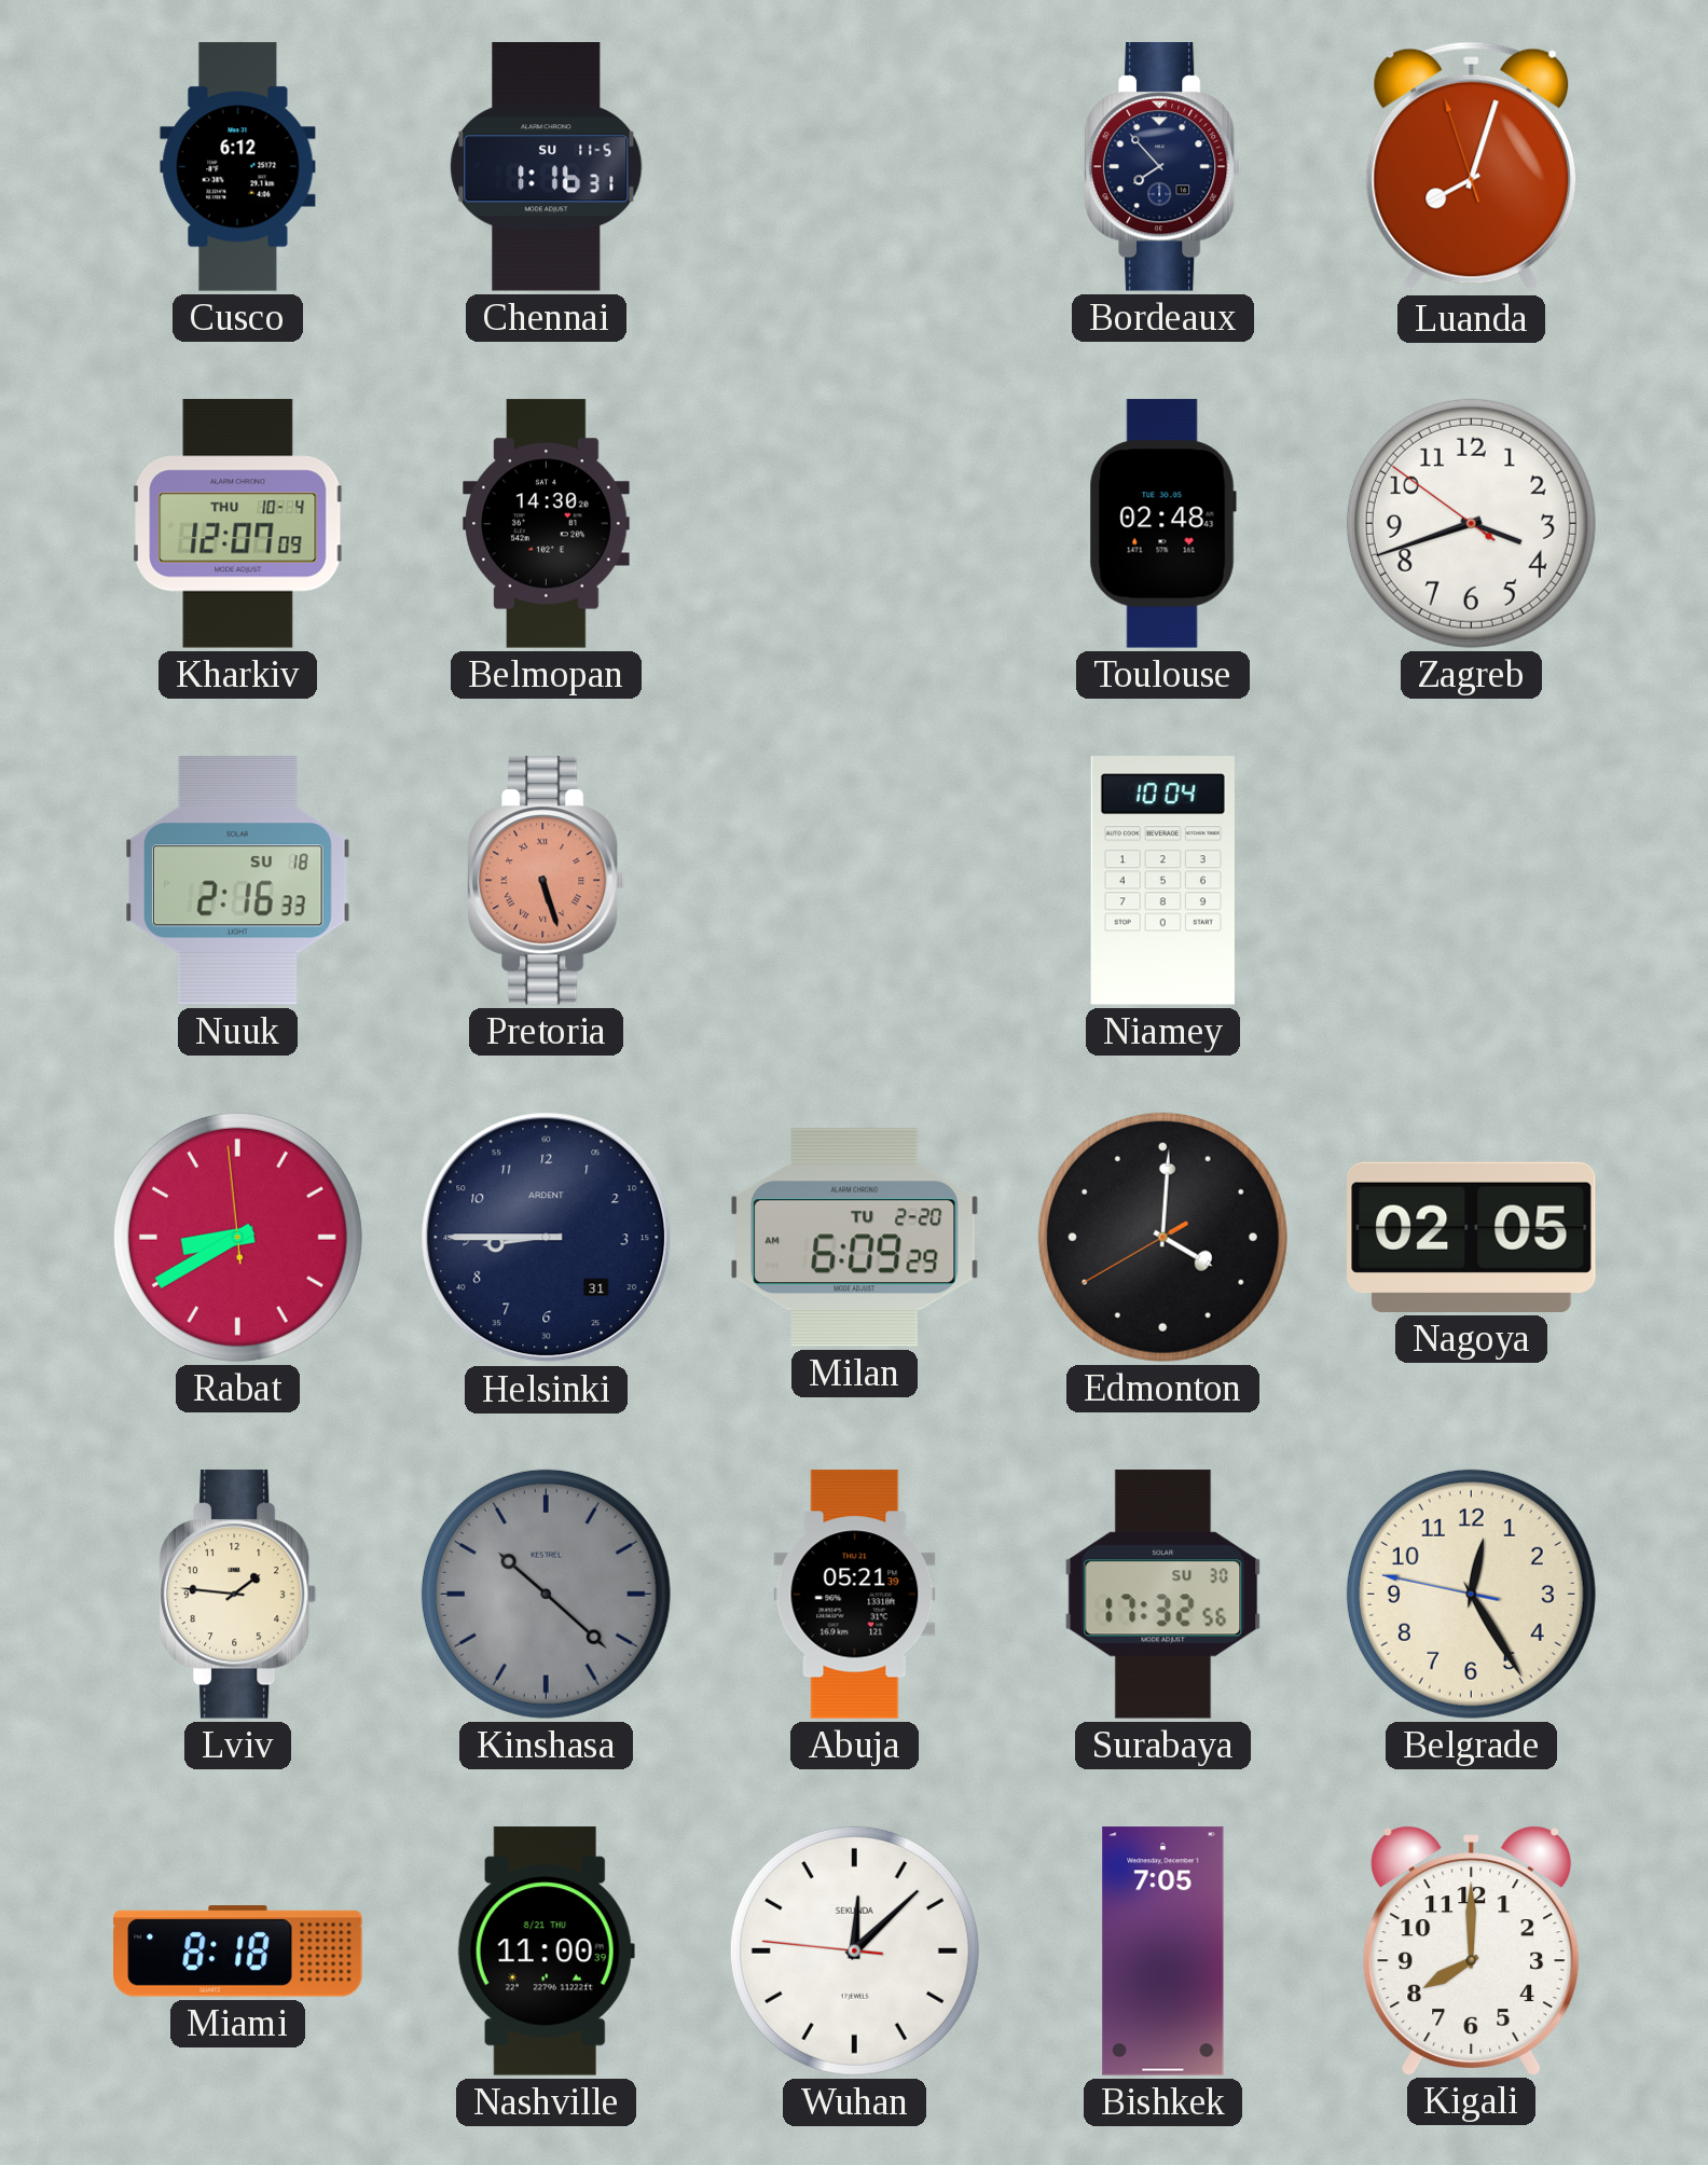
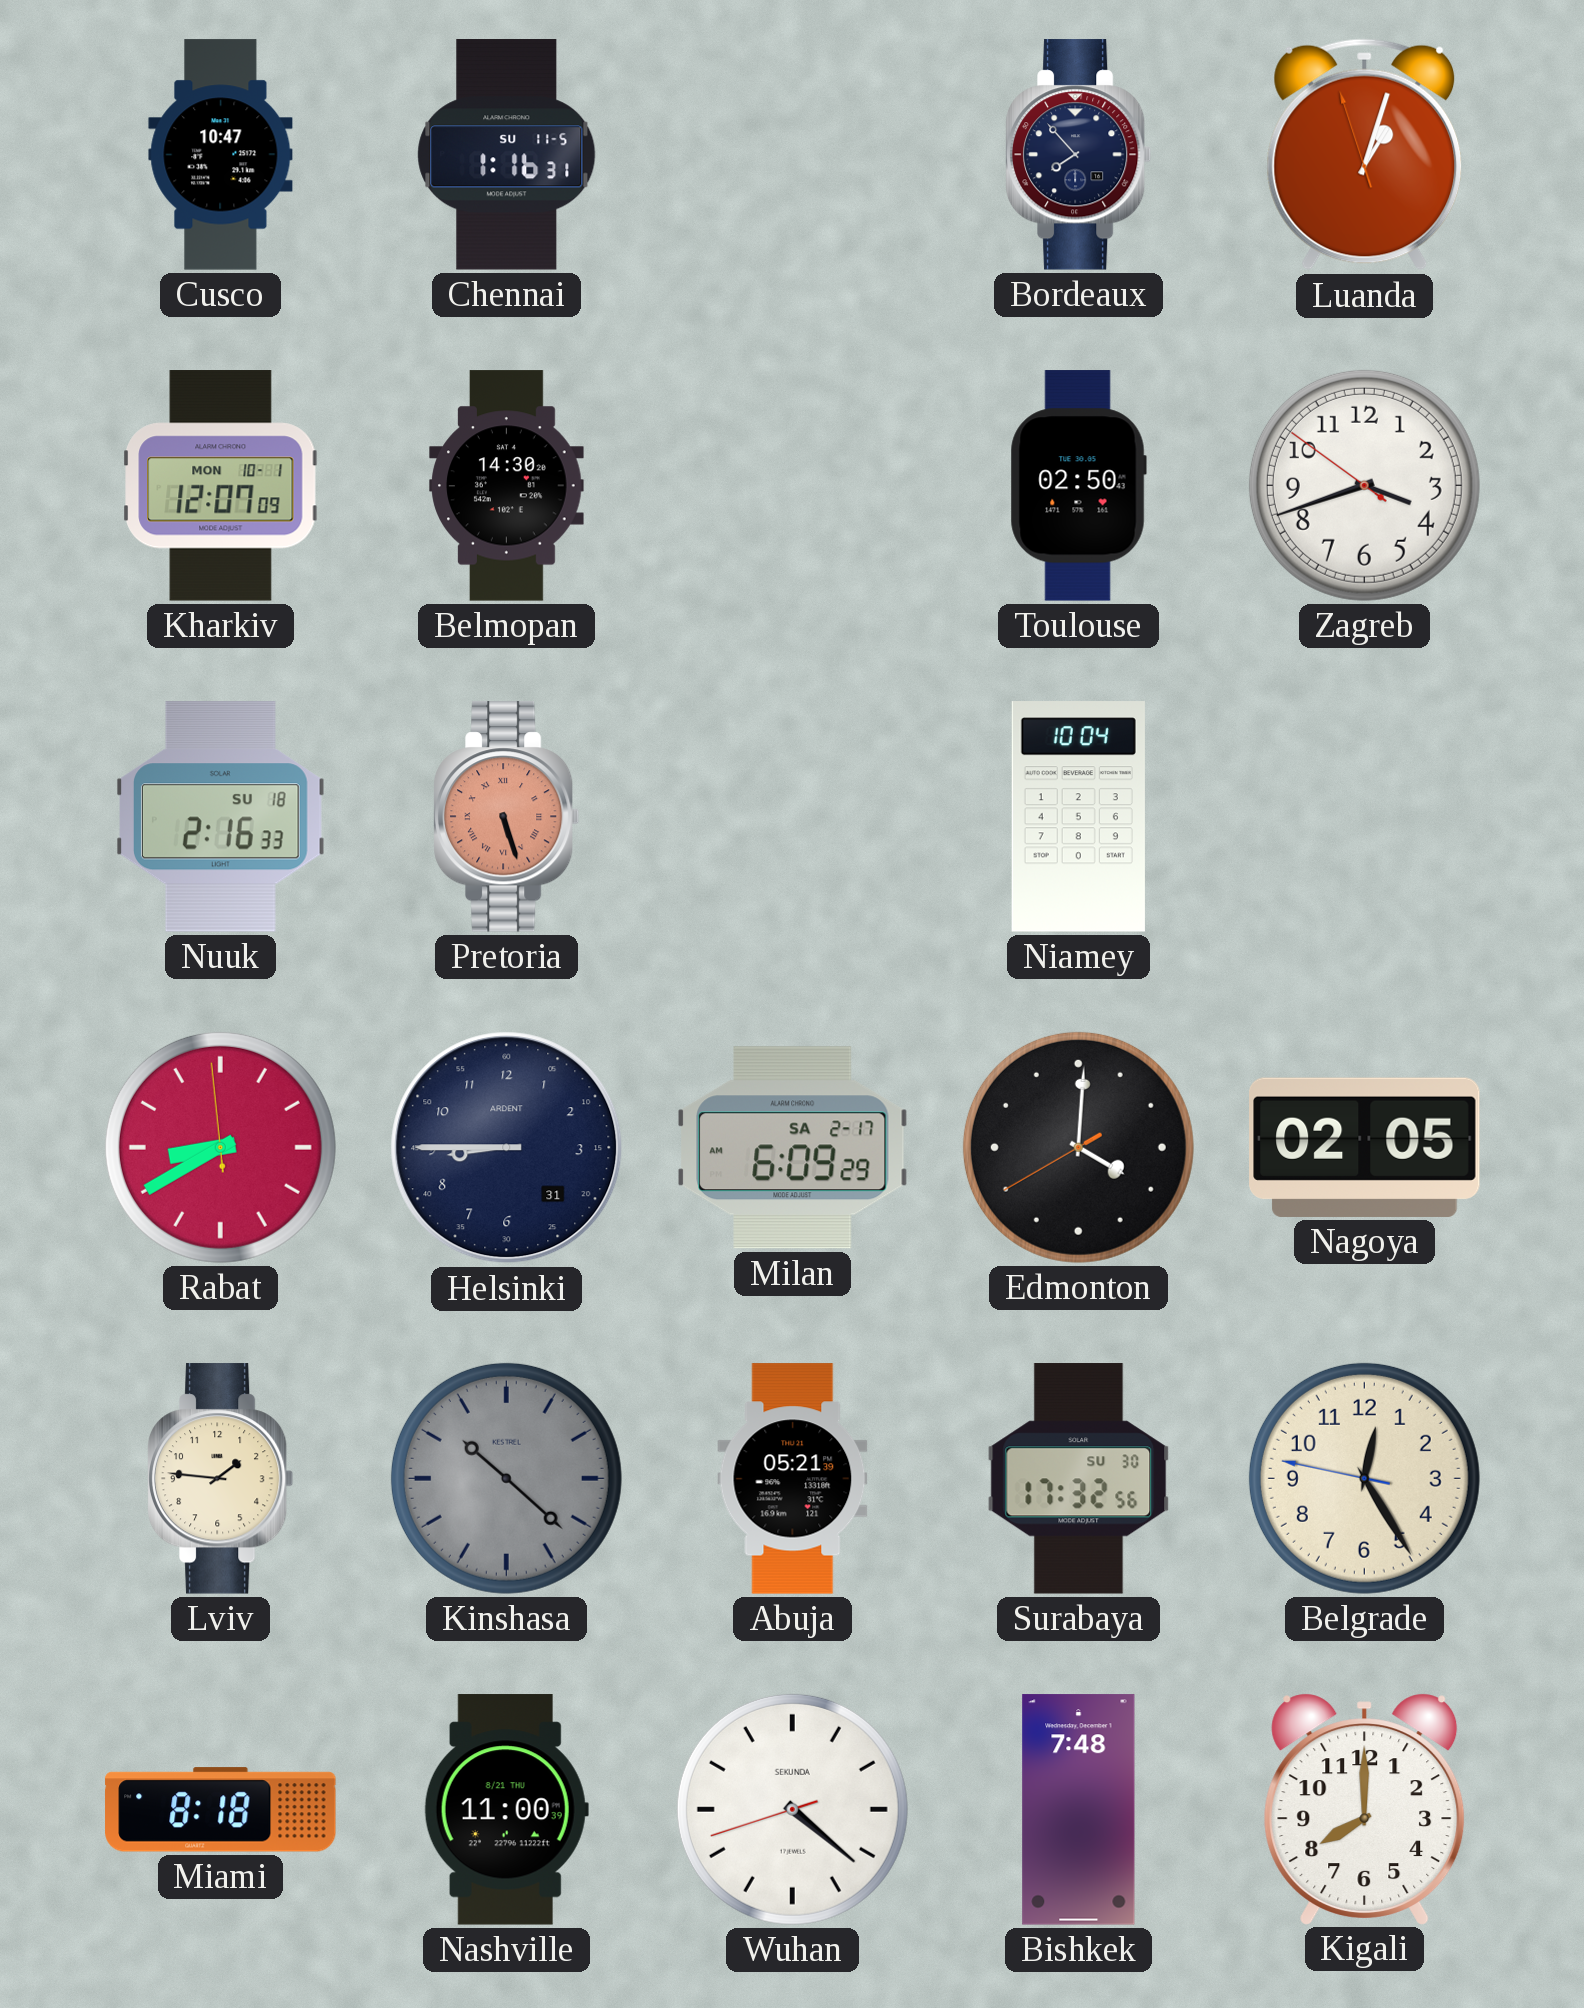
Cusco: 6:12 -> 10:47
Luanda: 8:02 -> 1:02
Kharkiv date: THU 10-4 -> MON 10-1
Toulouse: 02:48 -> 02:50
Milan date: TU 2-20 -> SA 2-17
Wuhan: 12:07 -> 4:21
Bishkek: 7:05 -> 7:48
